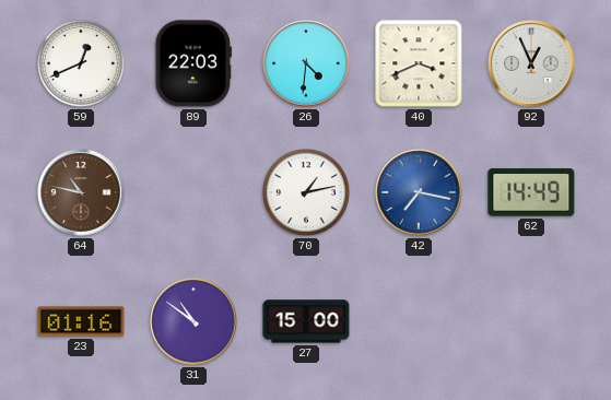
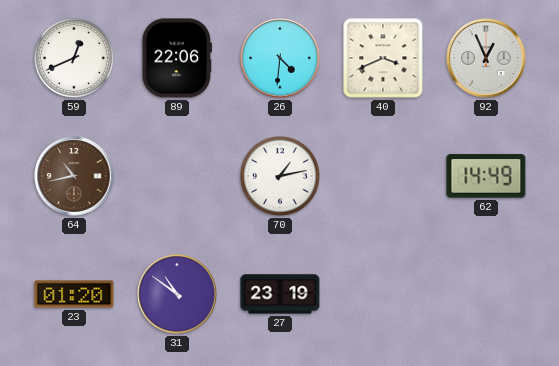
89: 22:03 -> 22:06
64: 10:47 -> 10:43
42: 7:17 -> none
23: 01:16 -> 01:20
27: 15:00 -> 23:19
